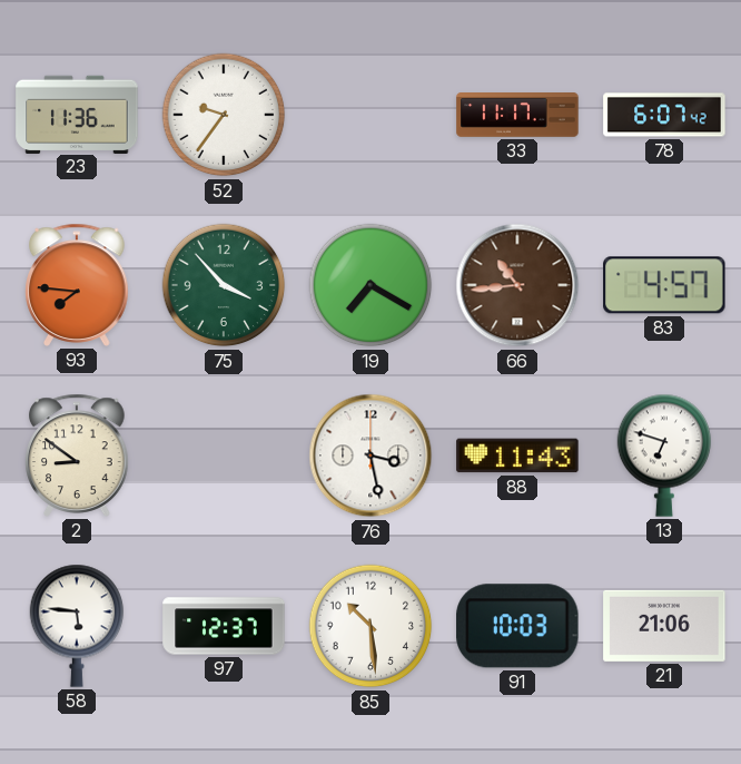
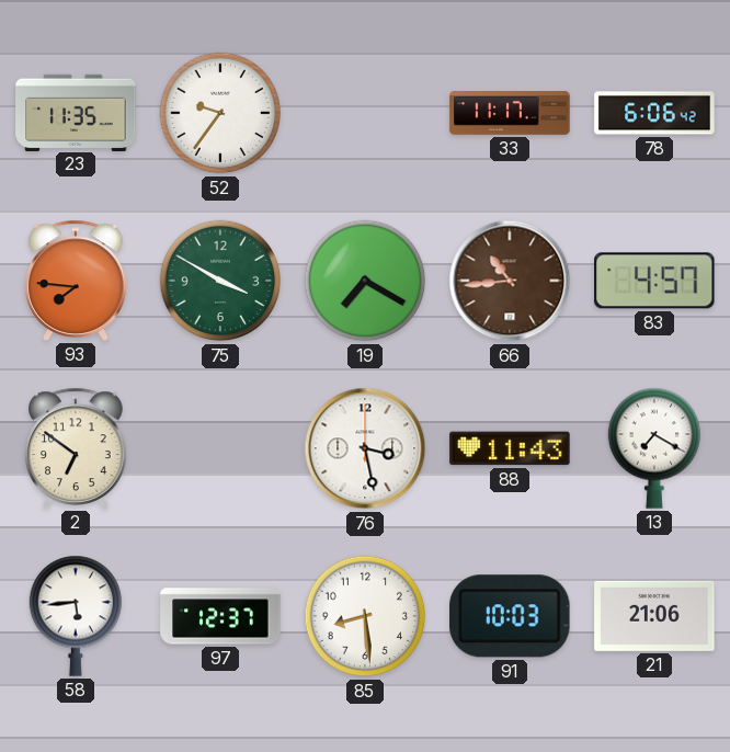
23: 11:36 -> 11:35
78: 6:07 -> 6:06
75: 3:53 -> 3:50
2: 8:51 -> 6:51
13: 6:48 -> 7:20
58: 5:46 -> 5:44
85: 10:29 -> 8:29
